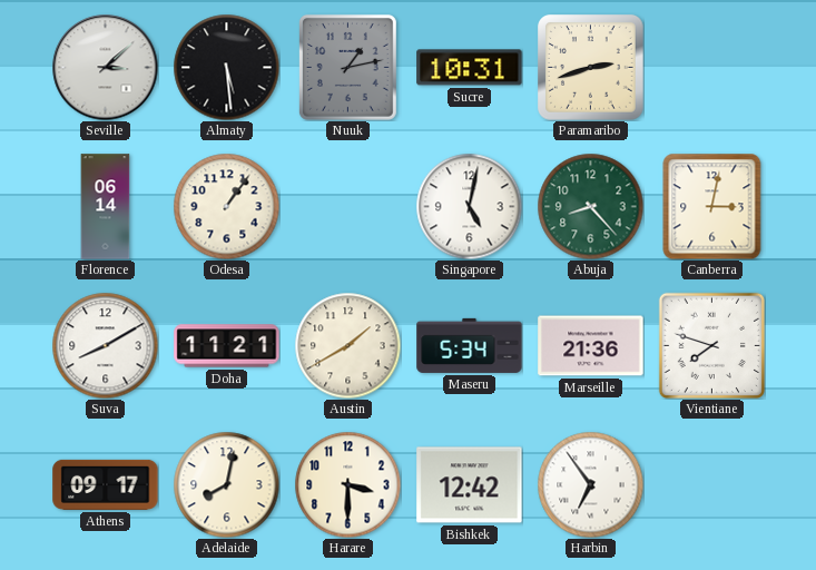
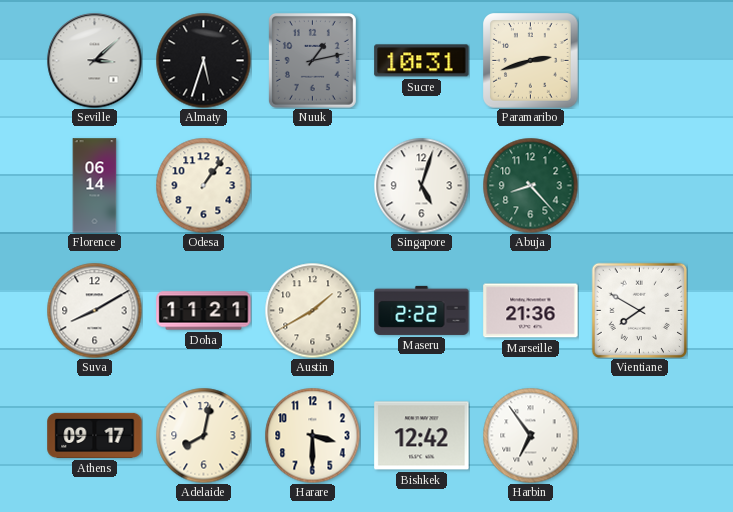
Almaty: 5:29 -> 5:33
Singapore: 5:02 -> 5:03
Canberra: 3:02 -> none
Maseru: 5:34 -> 2:22
Vientiane: 7:48 -> 7:50
